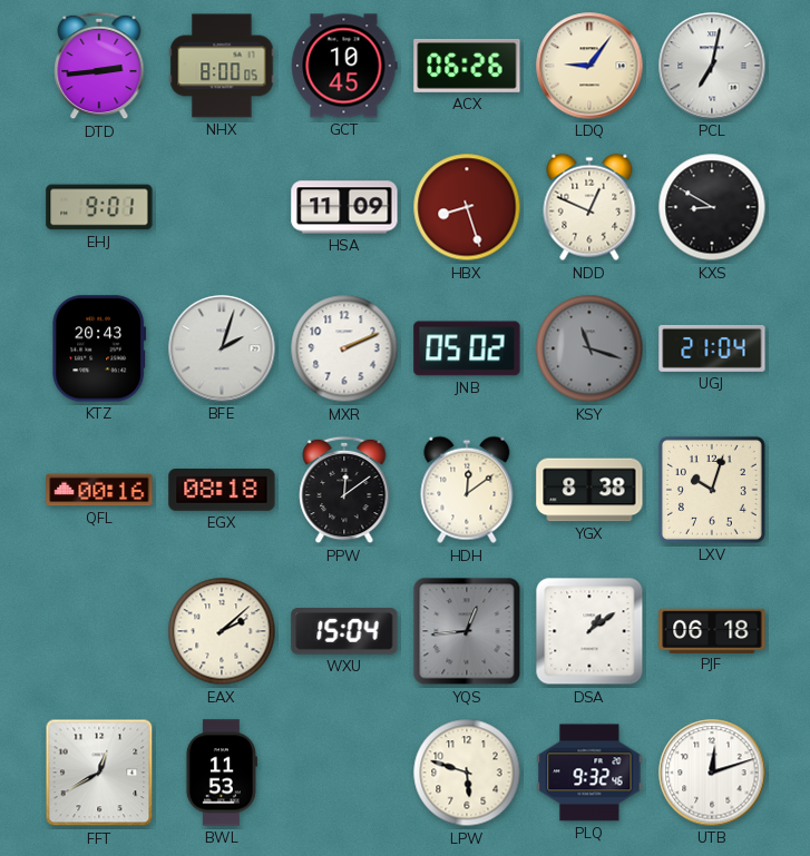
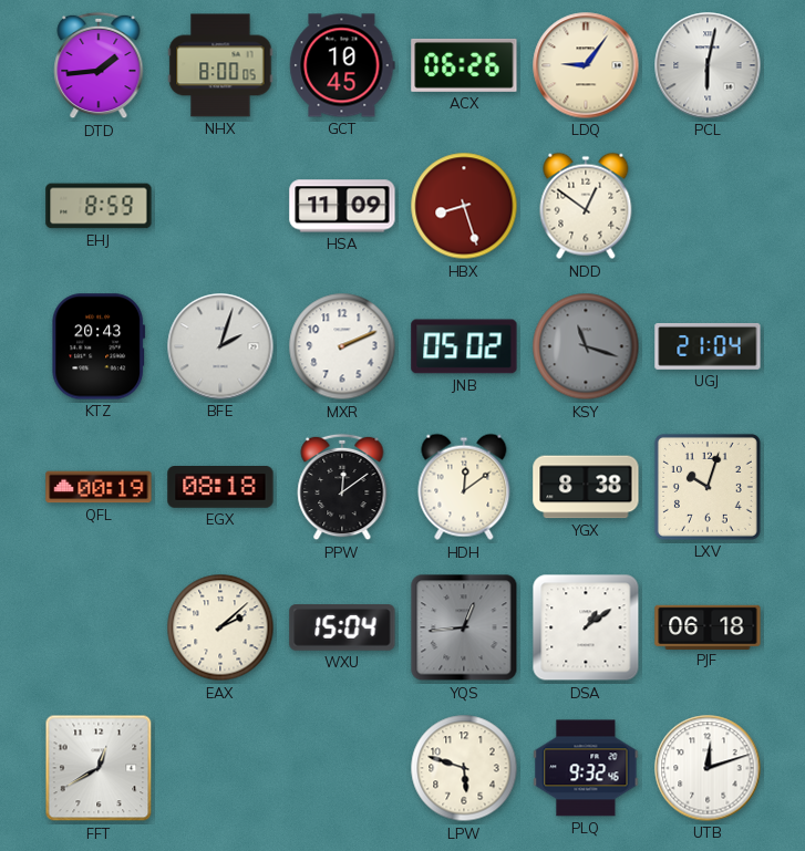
DTD: 2:44 -> 1:44
PCL: 7:02 -> 6:02
EHJ: 9:01 -> 8:59
NDD: 12:49 -> 12:51
KXS: 8:50 -> none
QFL: 00:16 -> 00:19
BWL: 11:53 -> none
